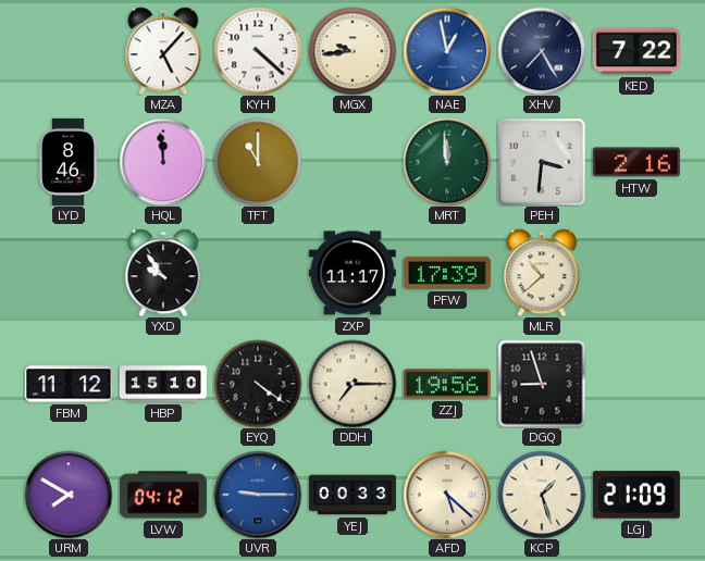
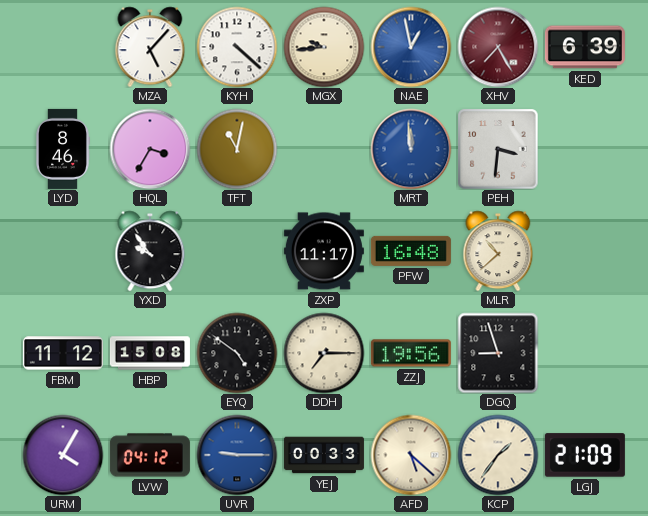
XHV dial: navy -> burgundy
KED: 7:22 -> 6:39
HQL: 11:59 -> 3:35
TFT: 11:00 -> 11:02
MRT dial: green -> blue
HTW: 2:16 -> none
PFW: 17:39 -> 16:48
HBP: 15:10 -> 15:08
EYQ: 4:21 -> 4:51
URM: 7:50 -> 4:05
KCP: 1:27 -> 1:36
